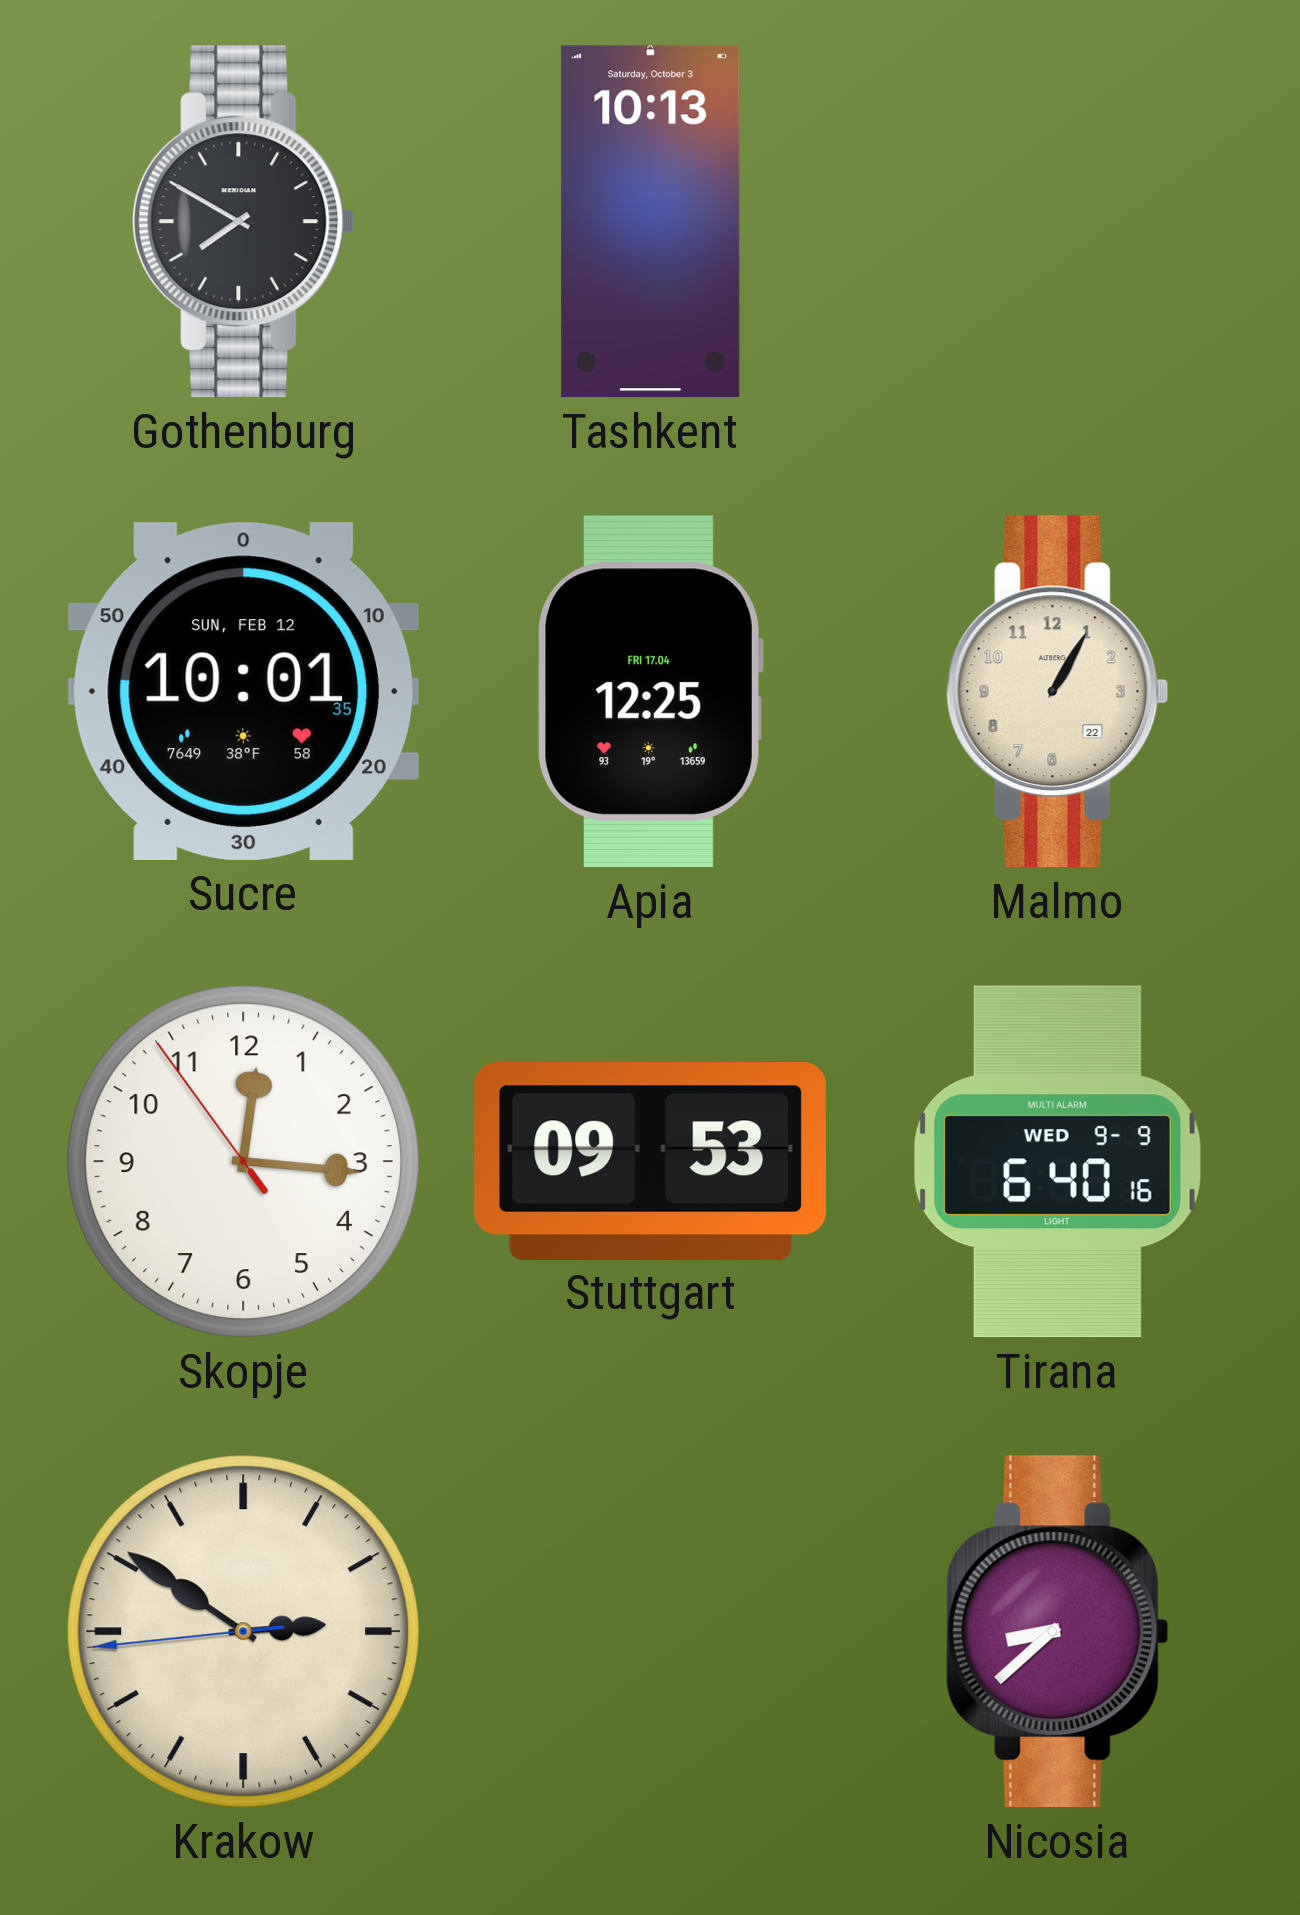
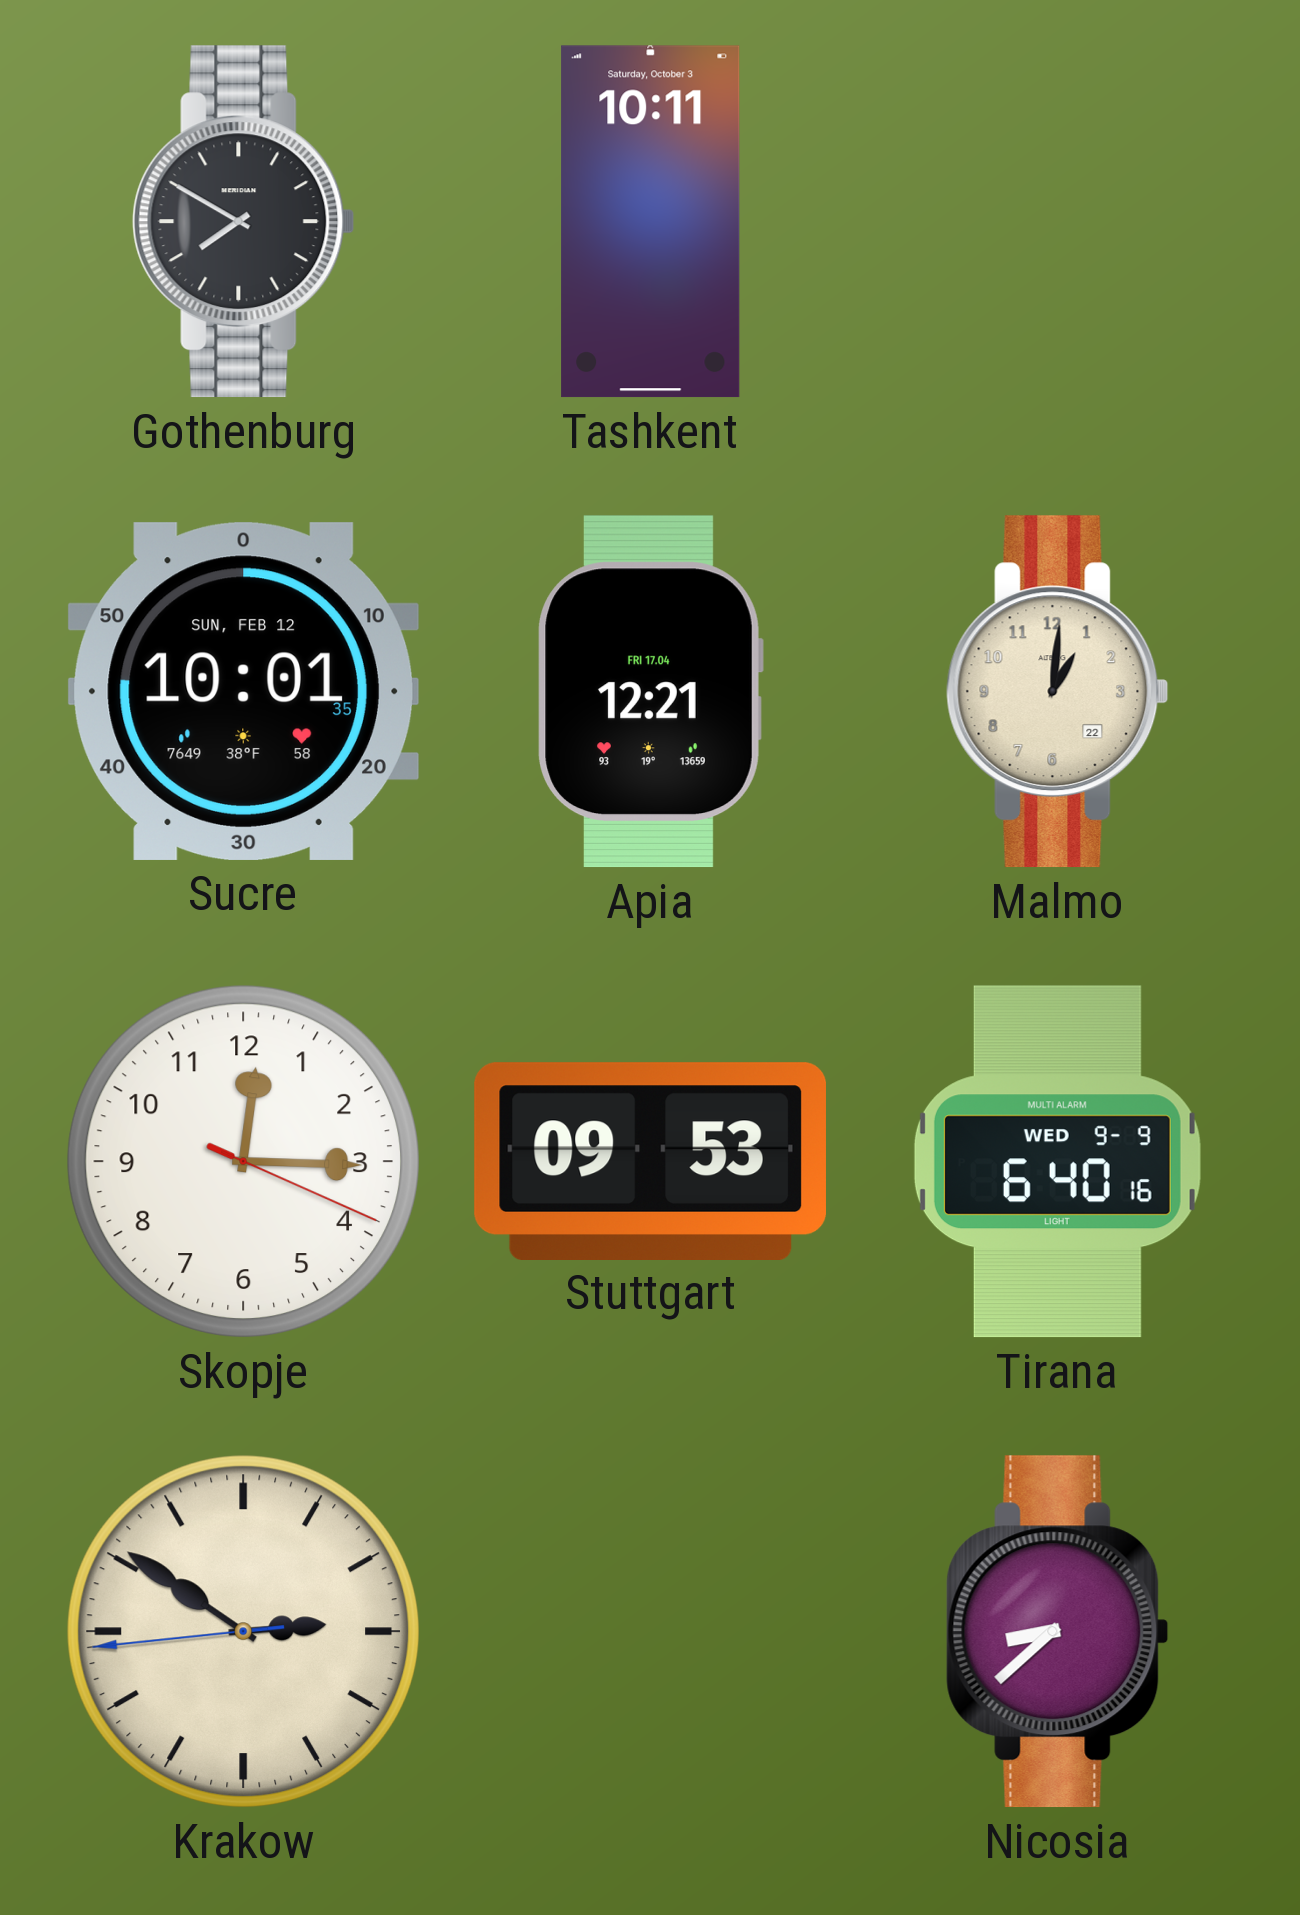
Tashkent: 10:13 -> 10:11
Apia: 12:25 -> 12:21
Malmo: 1:05 -> 1:01
Skopje: 12:15:54 -> 12:15:19
